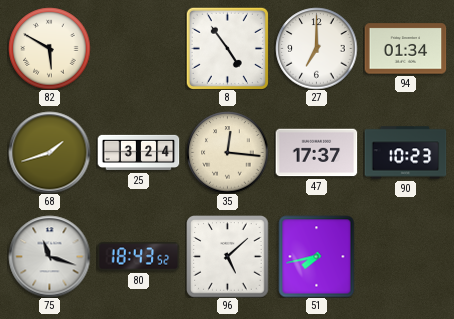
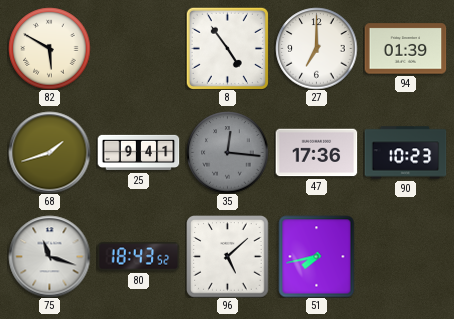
94: 01:34 -> 01:39
25: 3:24 -> 9:41
35 dial: cream -> grey
47: 17:37 -> 17:36
